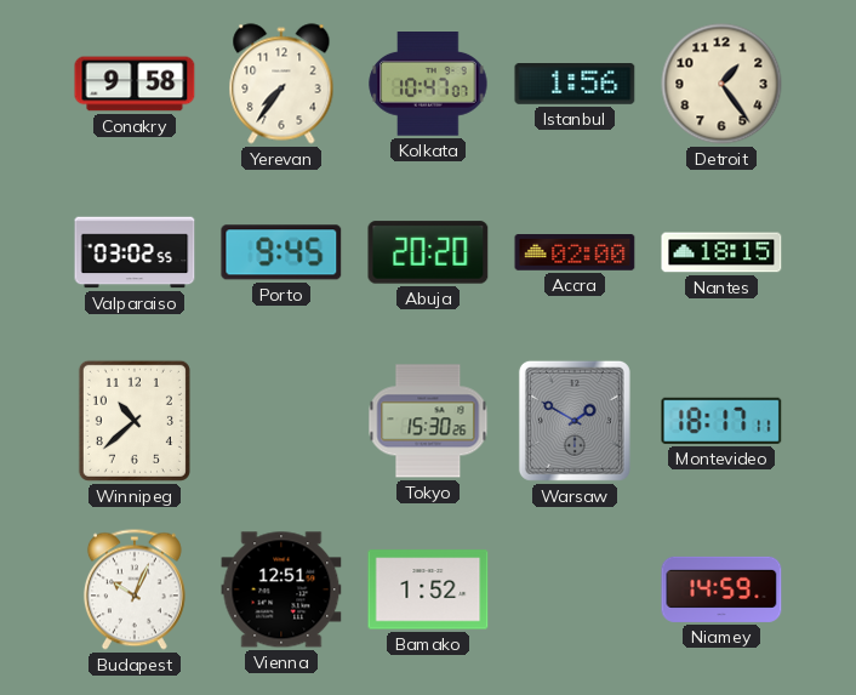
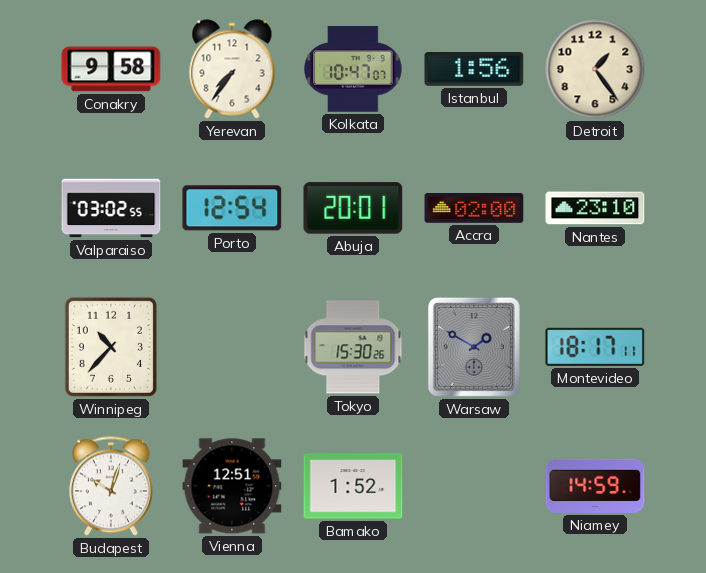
Porto: 9:45 -> 12:54
Abuja: 20:20 -> 20:01
Nantes: 18:15 -> 23:10
Winnipeg: 10:38 -> 10:37
Budapest: 10:04 -> 10:03
